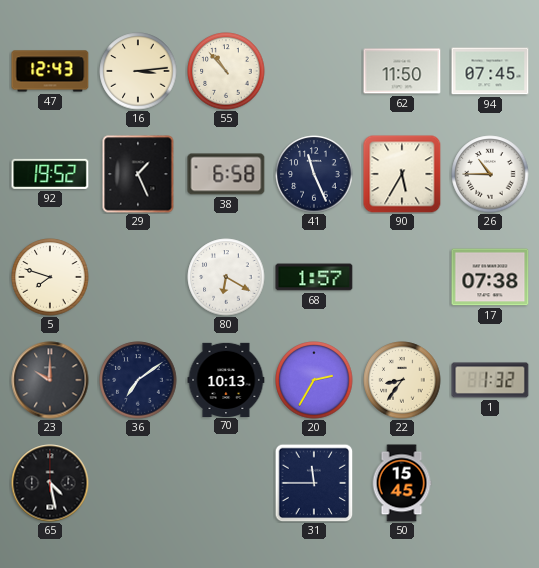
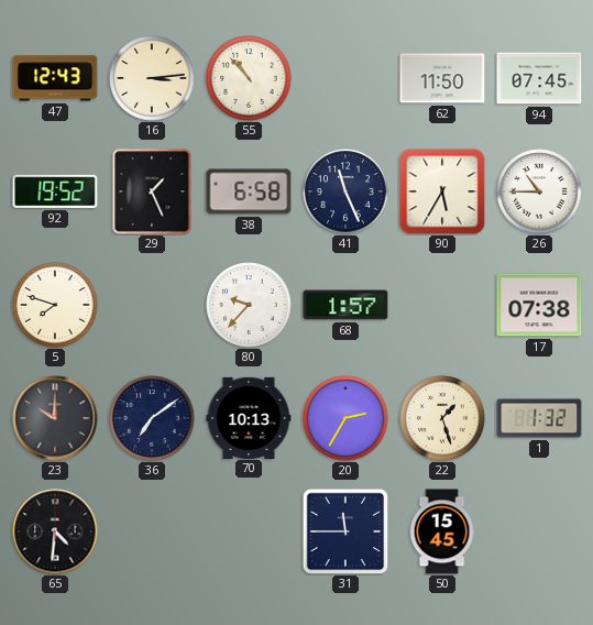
80: 6:20 -> 9:37
22: 8:36 -> 1:27
65: 4:28 -> 4:31
